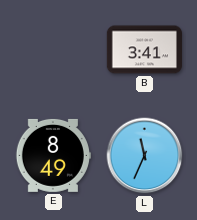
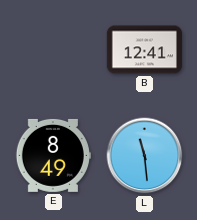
B: 3:41 -> 12:41
L: 11:34 -> 11:29
